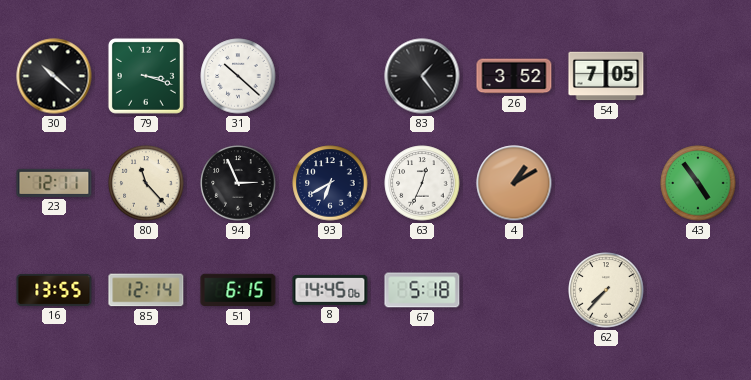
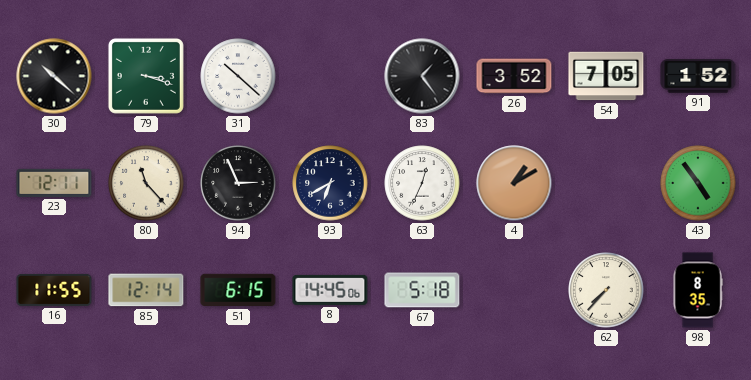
91: none -> 1:52
16: 13:55 -> 11:55
98: none -> 8:35
